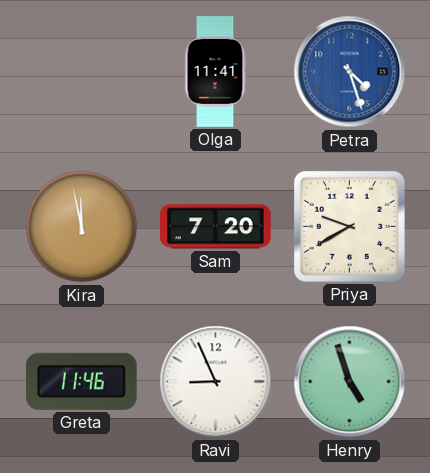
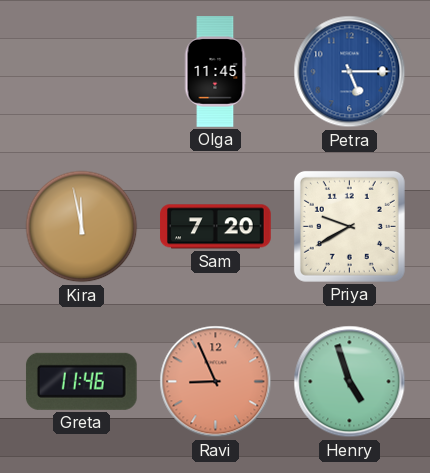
Olga: 11:41 -> 11:45
Petra: 4:27 -> 5:15
Ravi dial: white -> salmon
